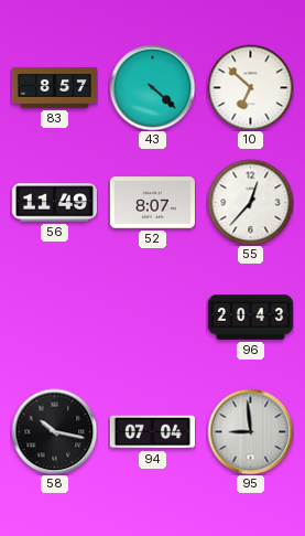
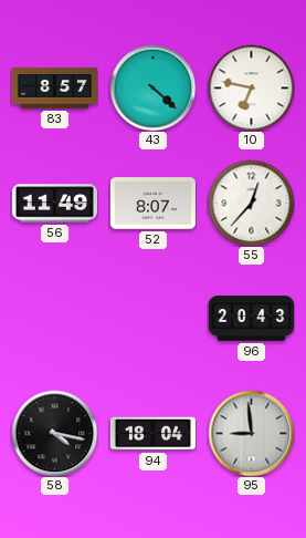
10: 6:52 -> 6:47
58: 10:17 -> 4:17
94: 07:04 -> 18:04
